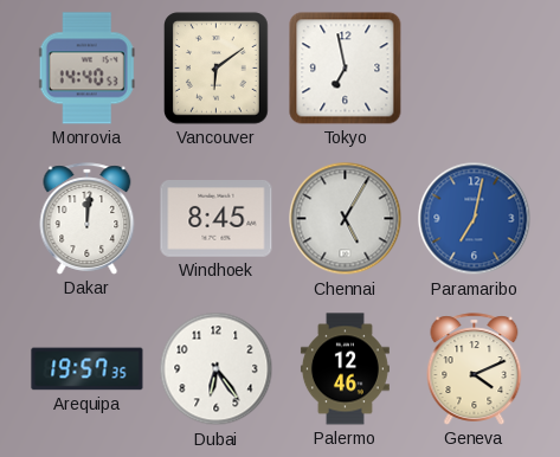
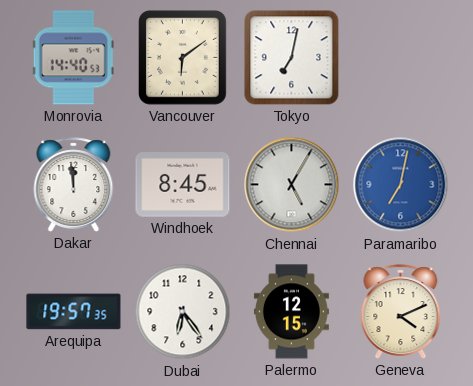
Tokyo: 6:58 -> 7:02
Dakar: 12:01 -> 11:59
Palermo: 12:46 -> 12:15
